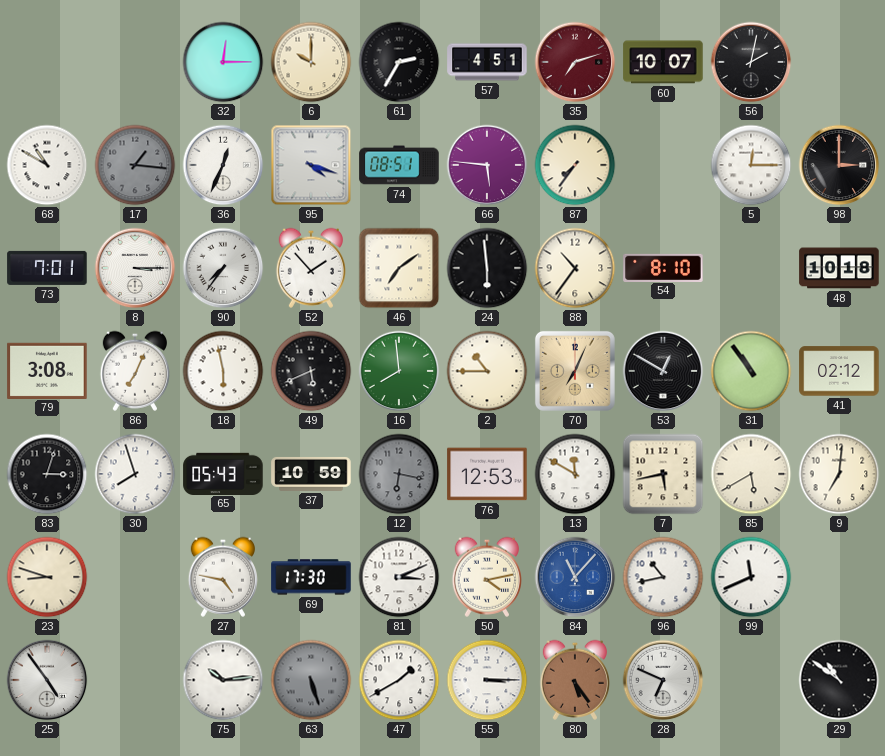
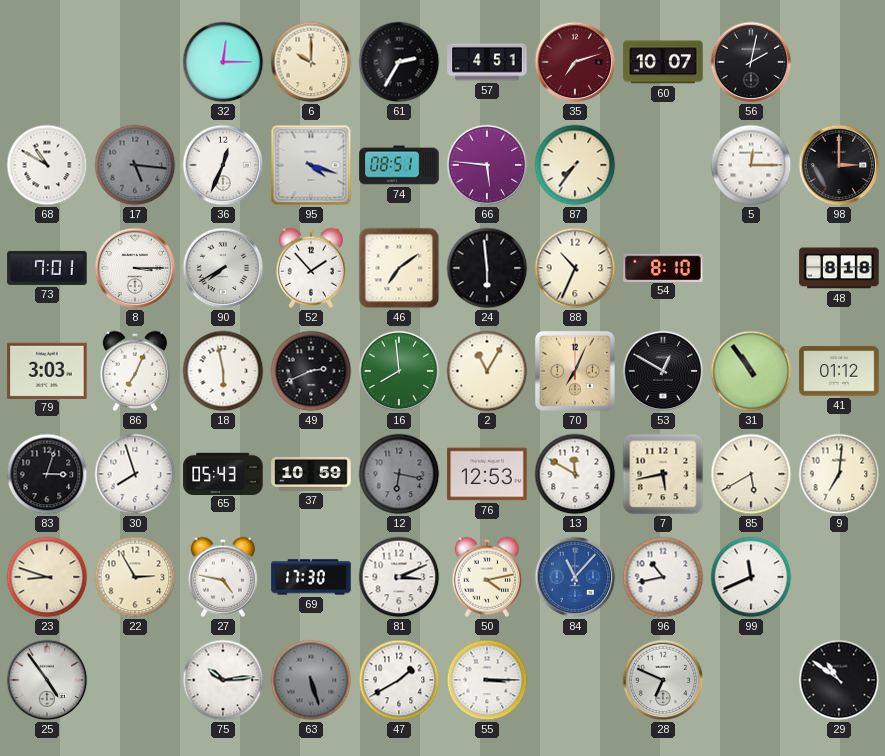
17: 1:16 -> 5:16
90: 7:36 -> 7:40
88: 10:36 -> 10:34
48: 10:18 -> 8:18
79: 3:08 -> 3:03
49: 5:41 -> 2:41
2: 10:45 -> 11:05
41: 02:12 -> 01:12
22: none -> 2:55
80: 5:24 -> none
